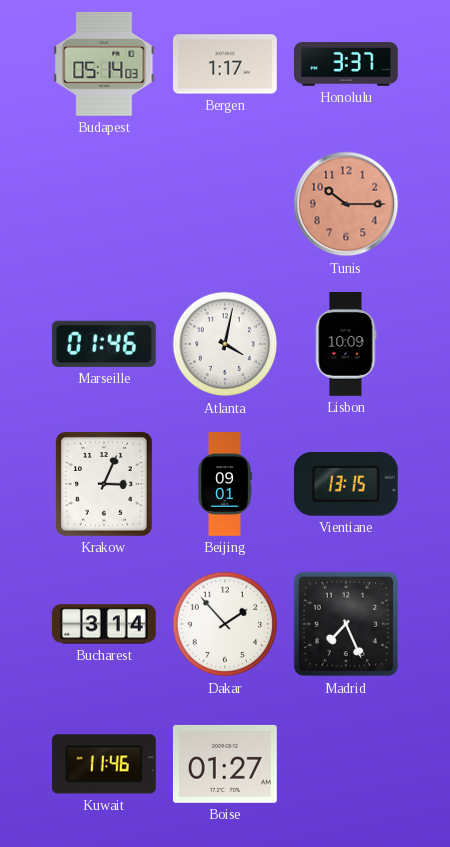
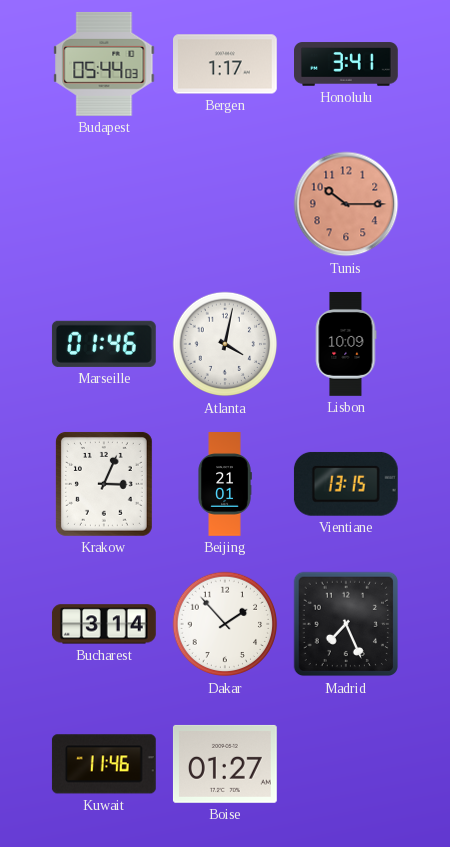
Budapest: 05:14 -> 05:44
Honolulu: 3:37 -> 3:41
Beijing: 09:01 -> 21:01
